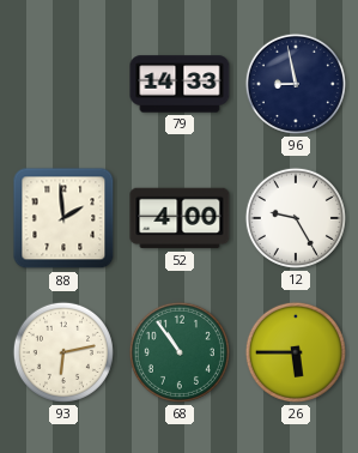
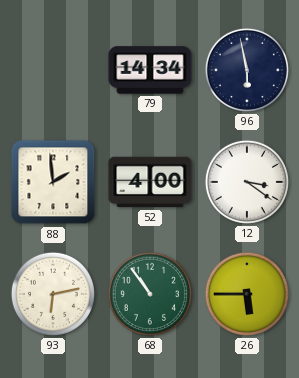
79: 14:33 -> 14:34
96: 8:58 -> 5:58
12: 9:25 -> 3:21
